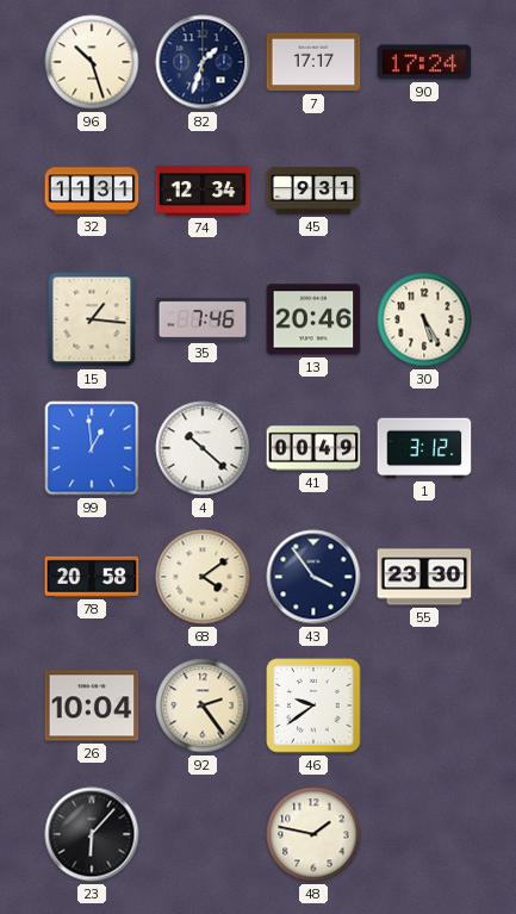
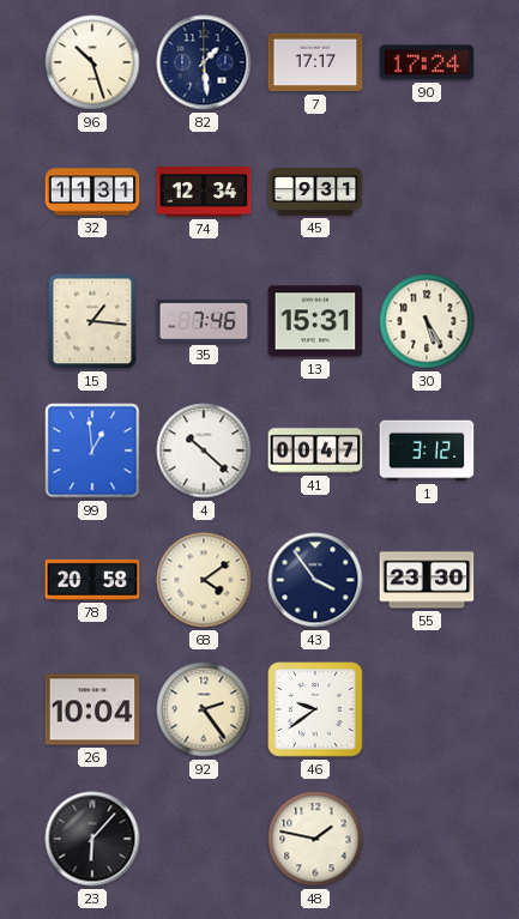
82: 1:33 -> 1:29
13: 20:46 -> 15:31
41: 00:49 -> 00:47
